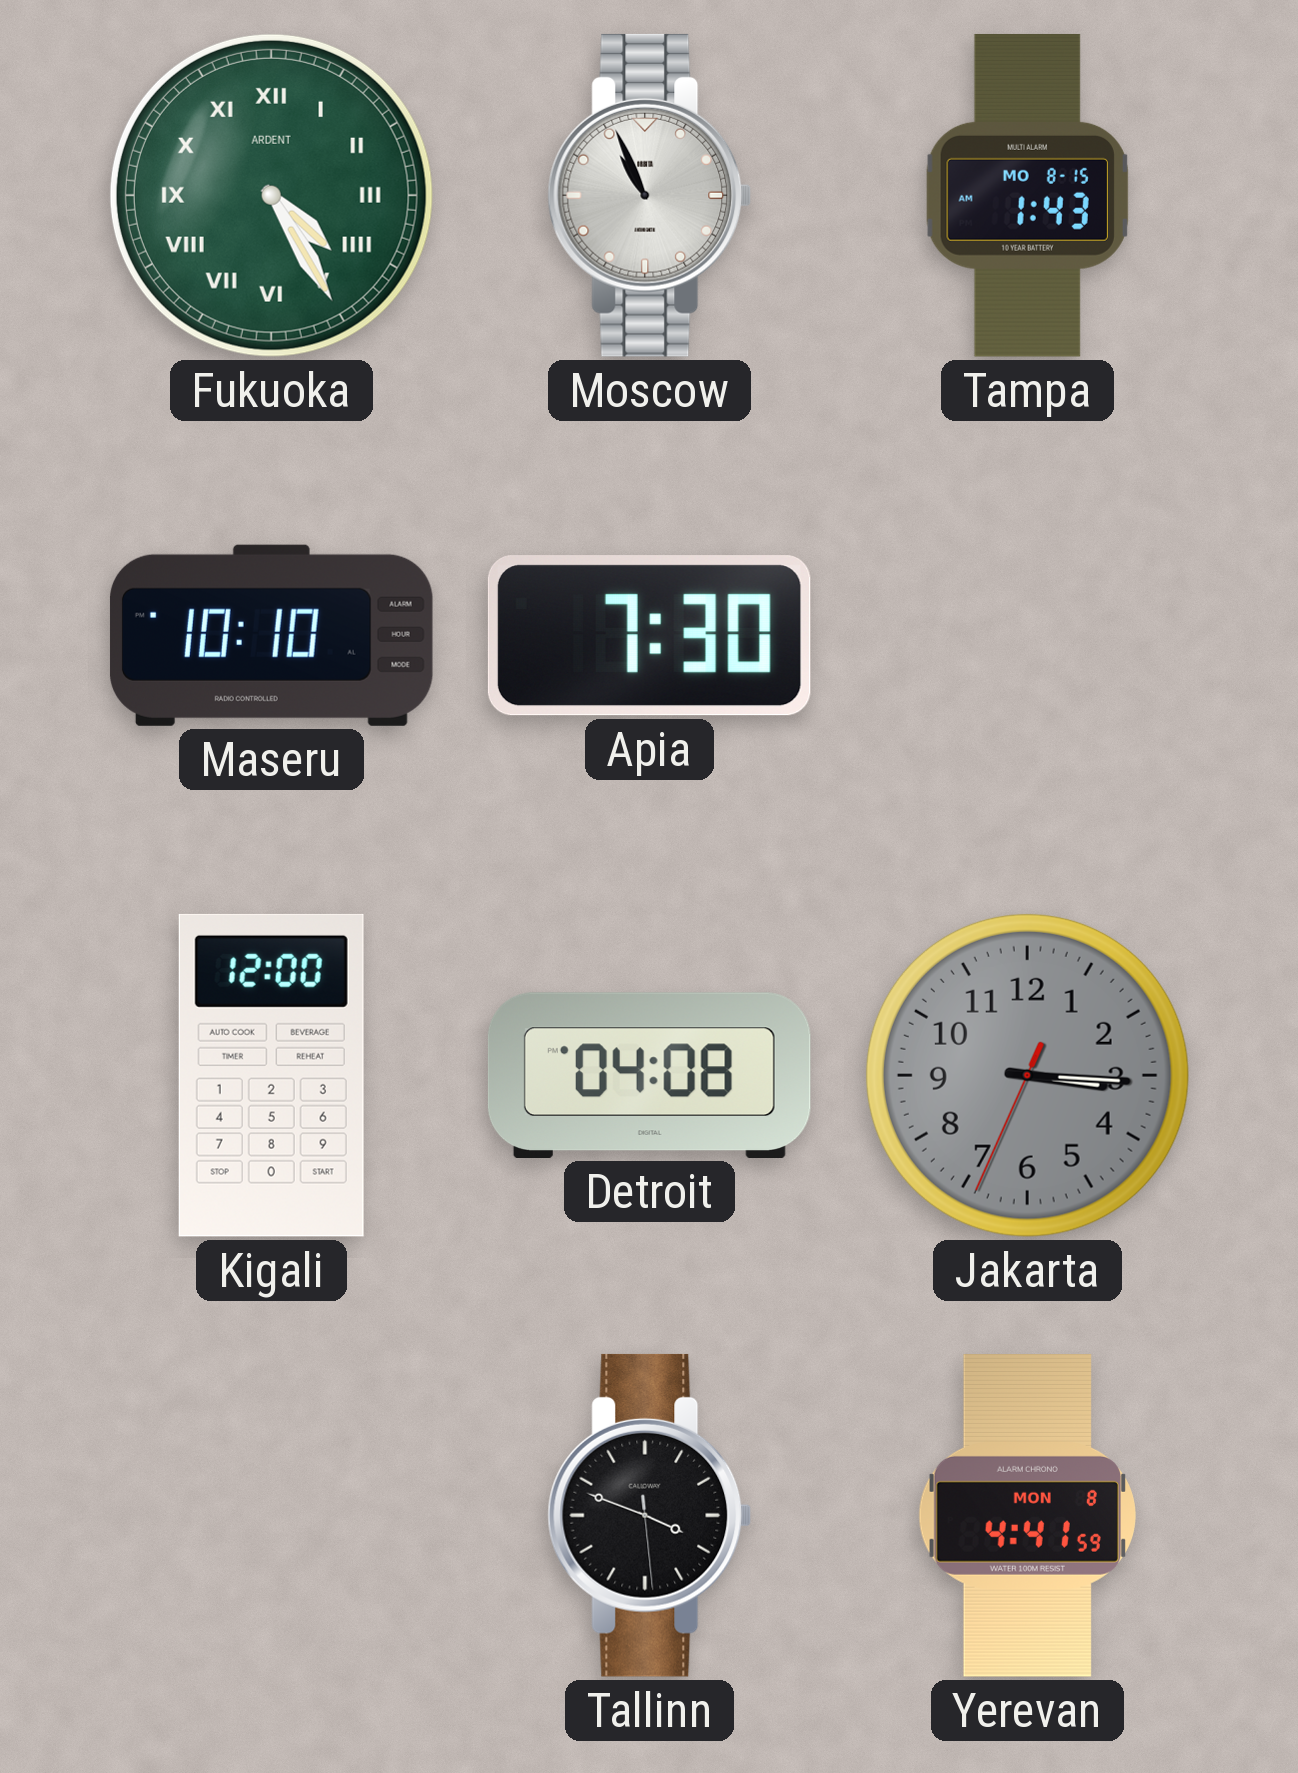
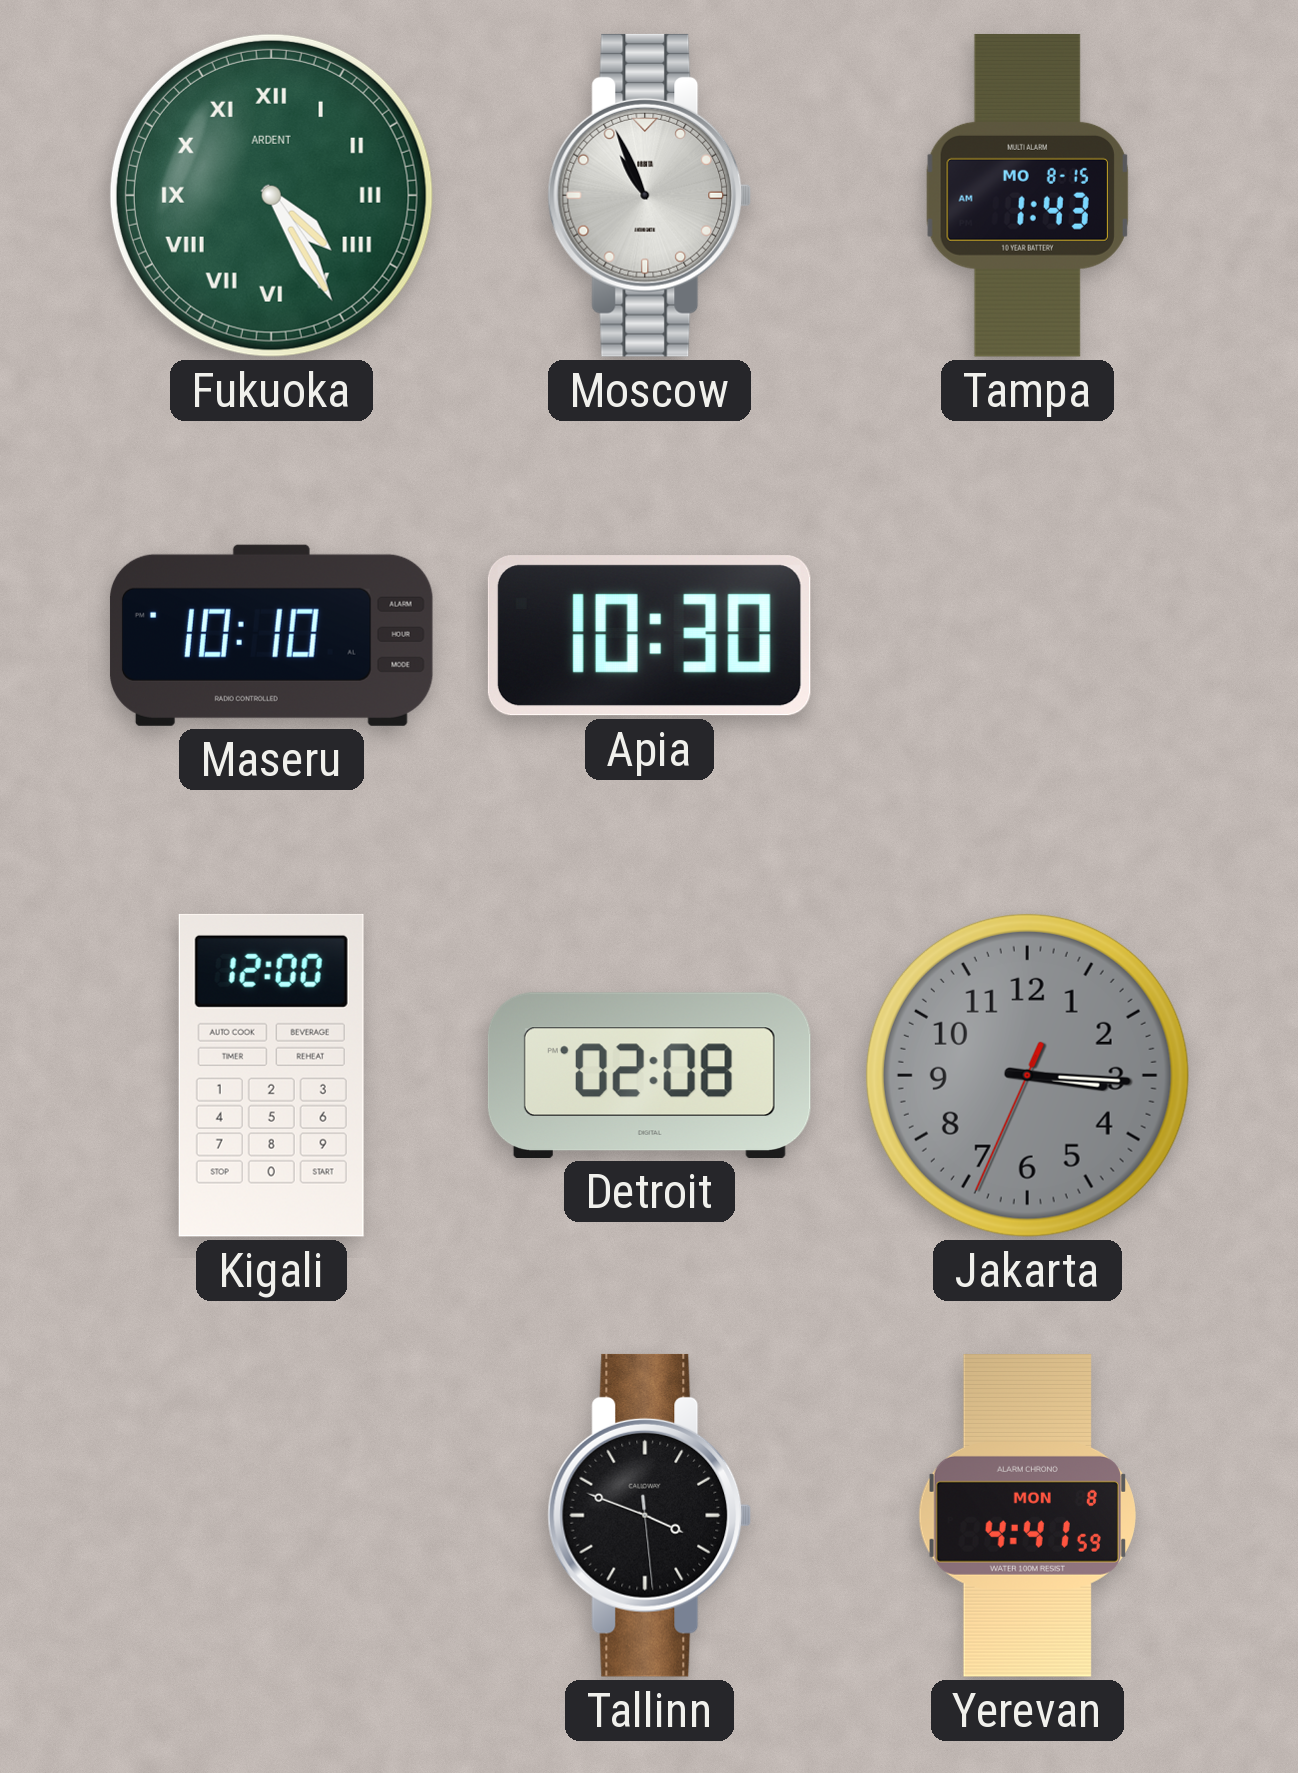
Apia: 7:30 -> 10:30
Detroit: 04:08 -> 02:08
